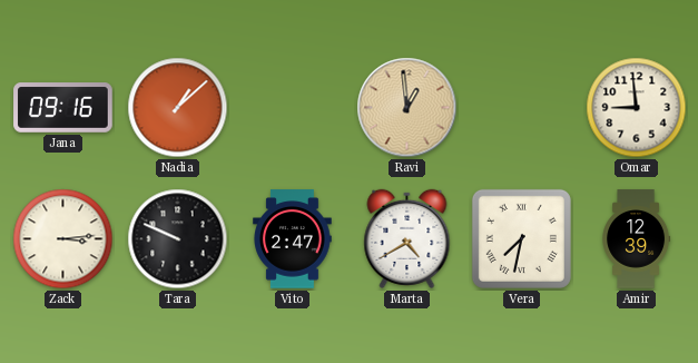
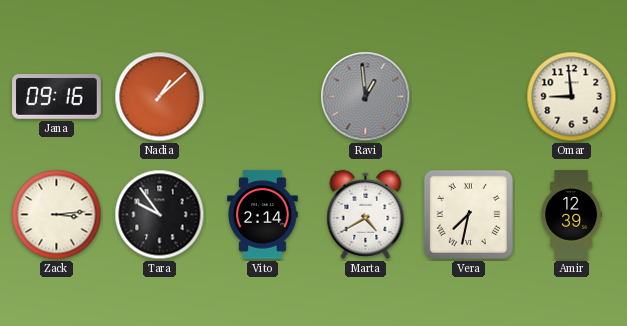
Ravi dial: champagne -> grey
Tara: 9:49 -> 9:54
Vito: 2:47 -> 2:14
